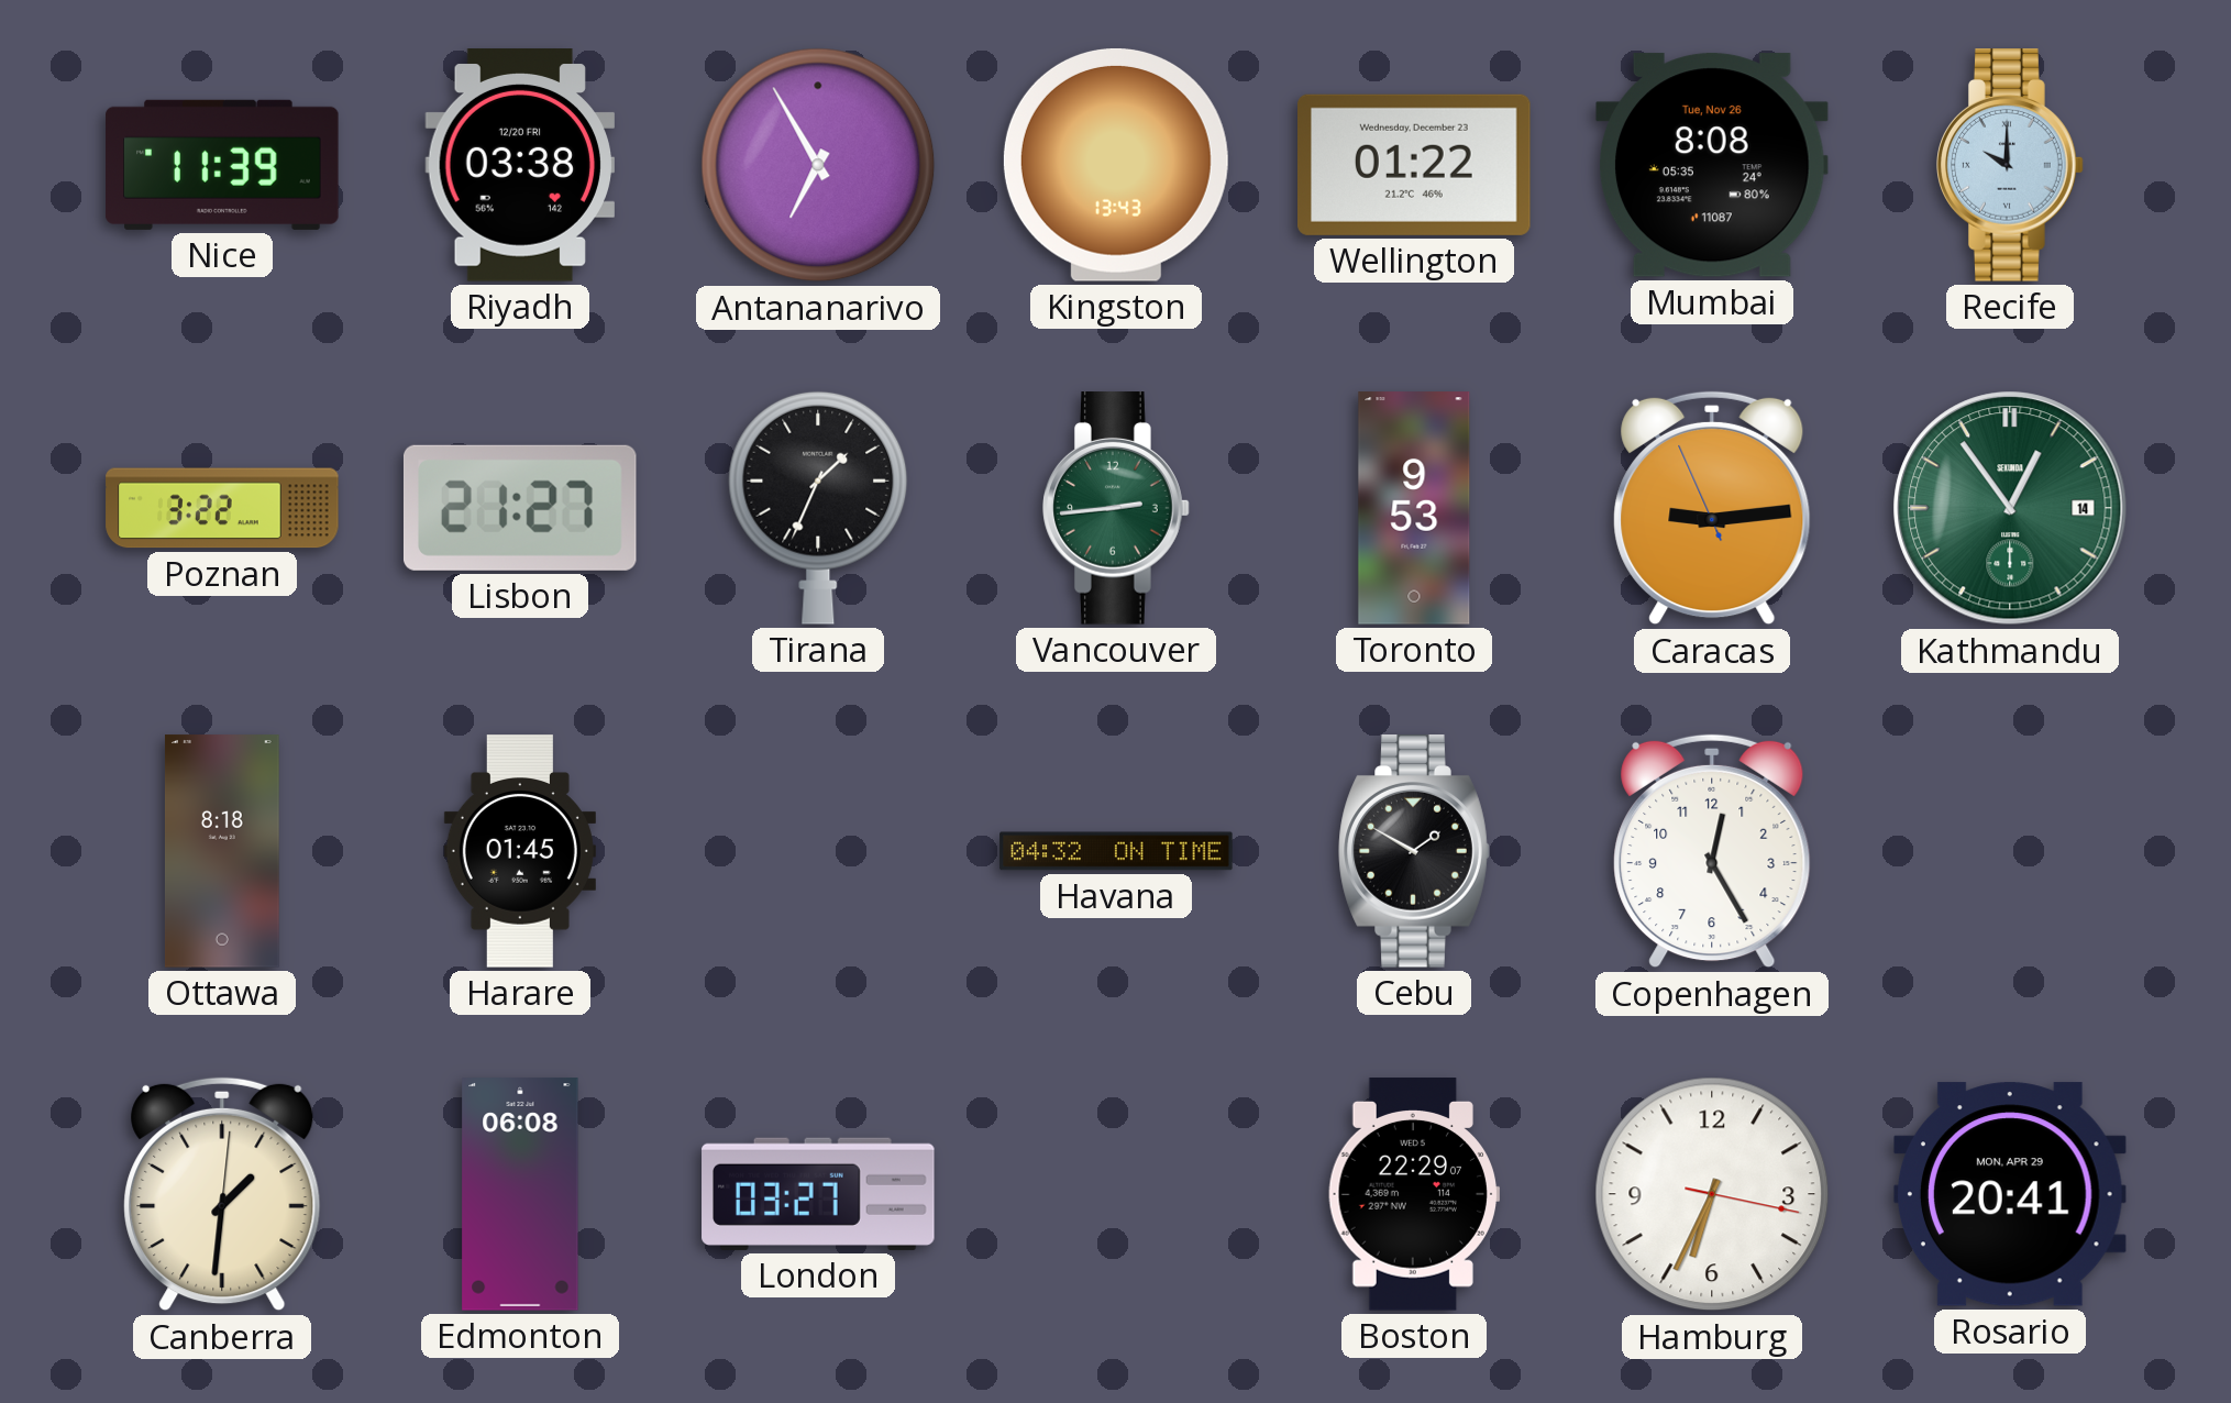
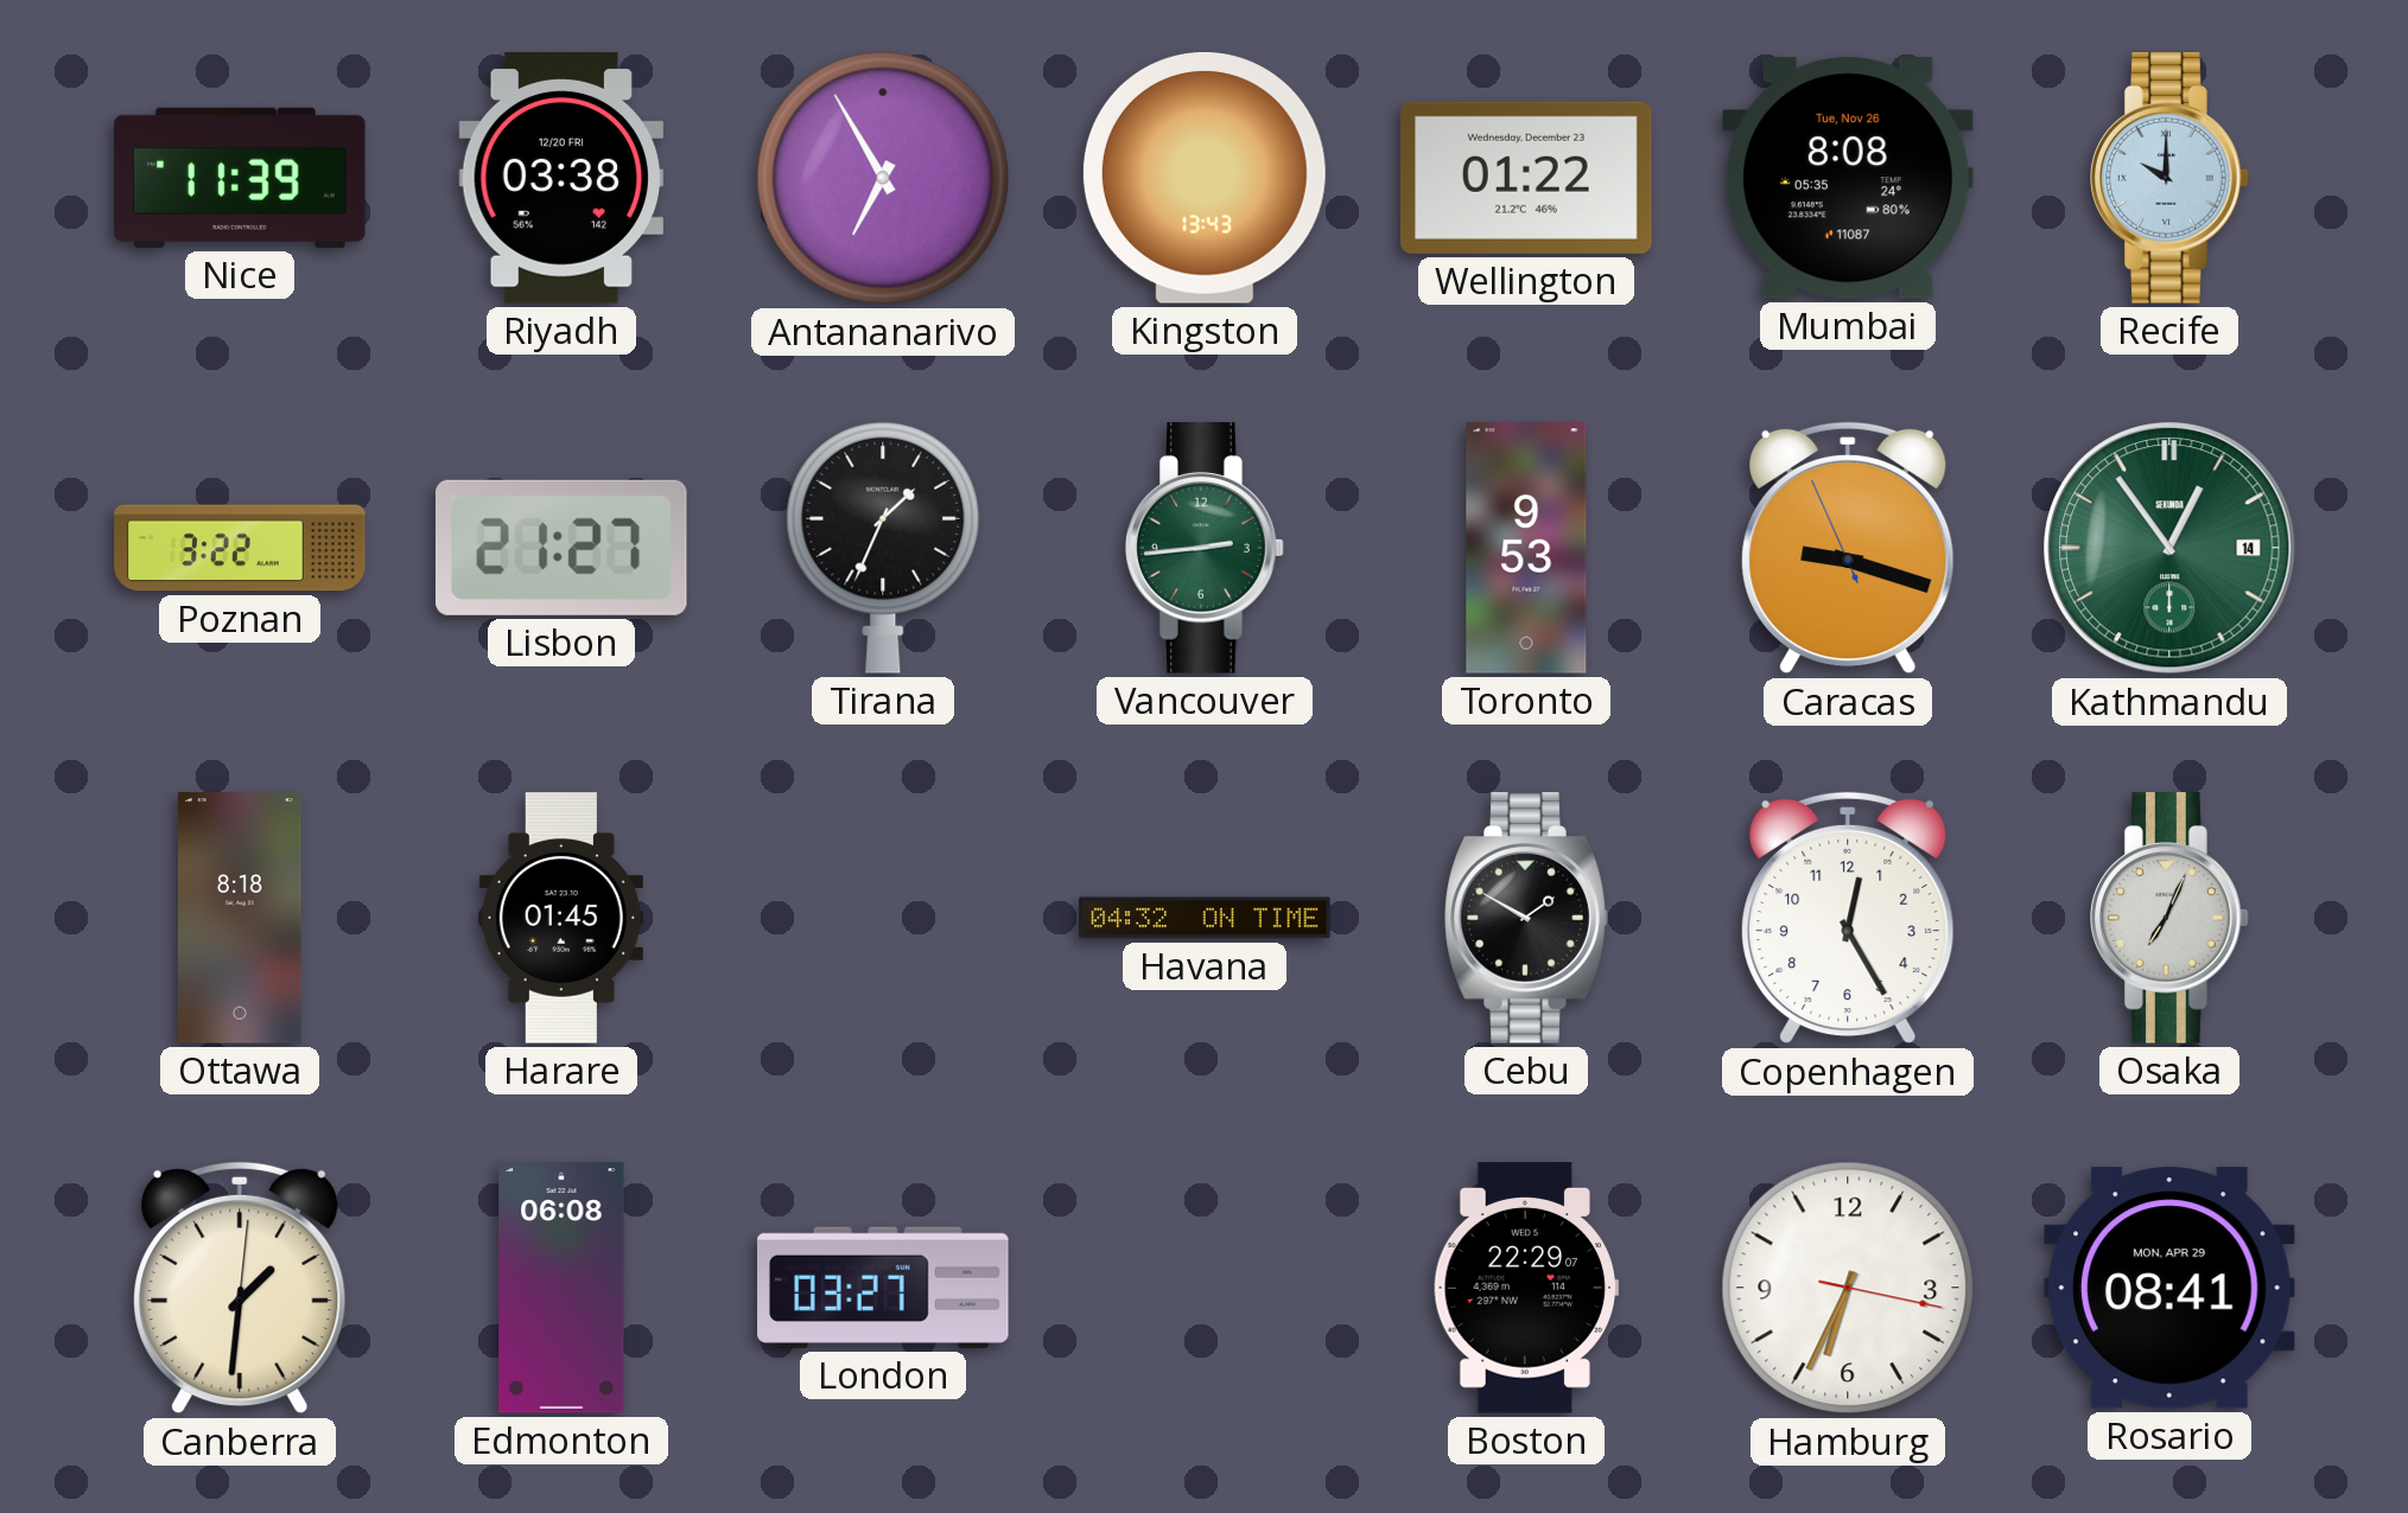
Caracas: 9:13 -> 9:17
Osaka: none -> 7:04
Rosario: 20:41 -> 08:41
